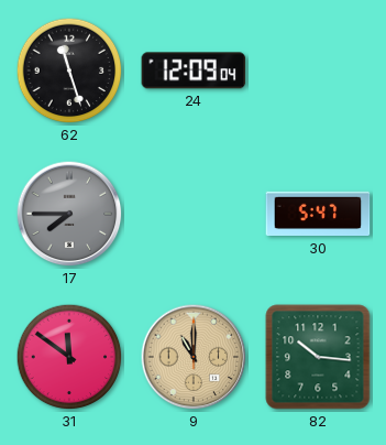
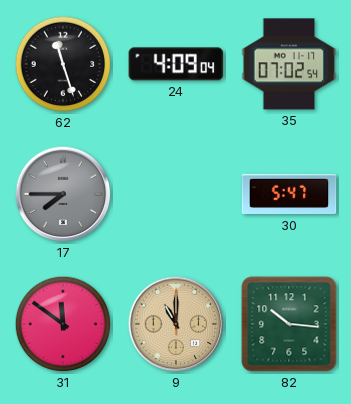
24: 12:09 -> 4:09
35: none -> 07:02
